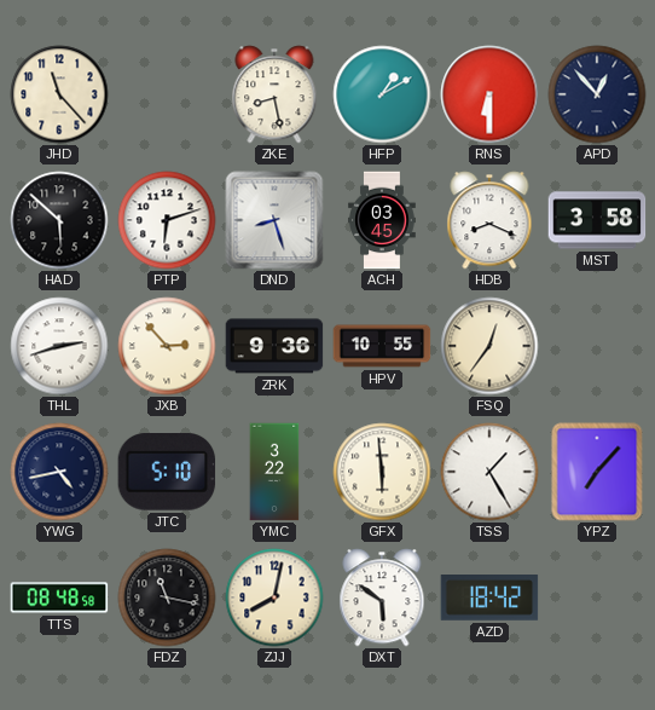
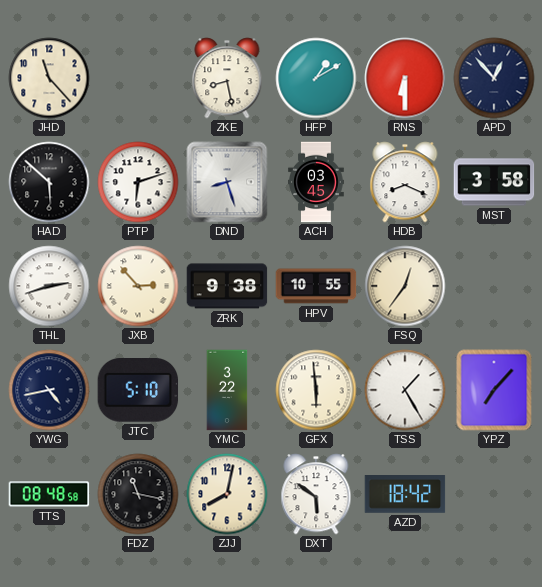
ZRK: 9:36 -> 9:38
